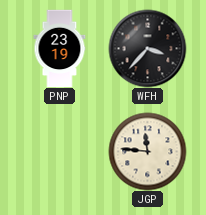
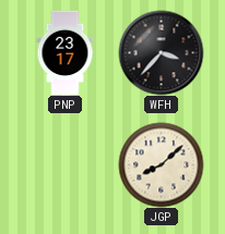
PNP: 23:19 -> 23:17
JGP: 11:46 -> 8:08
